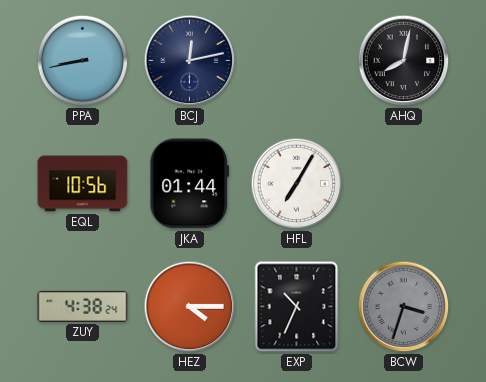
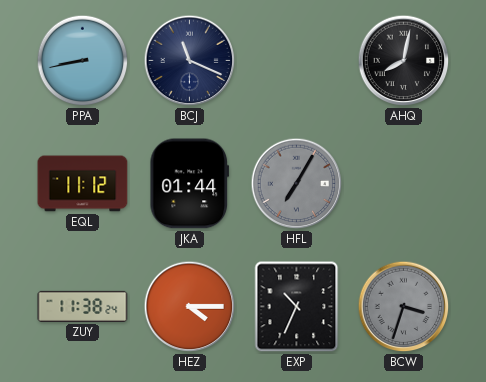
BCJ: 12:13 -> 11:19
EQL: 10:56 -> 11:12
HFL dial: white -> grey
ZUY: 4:38 -> 11:38
